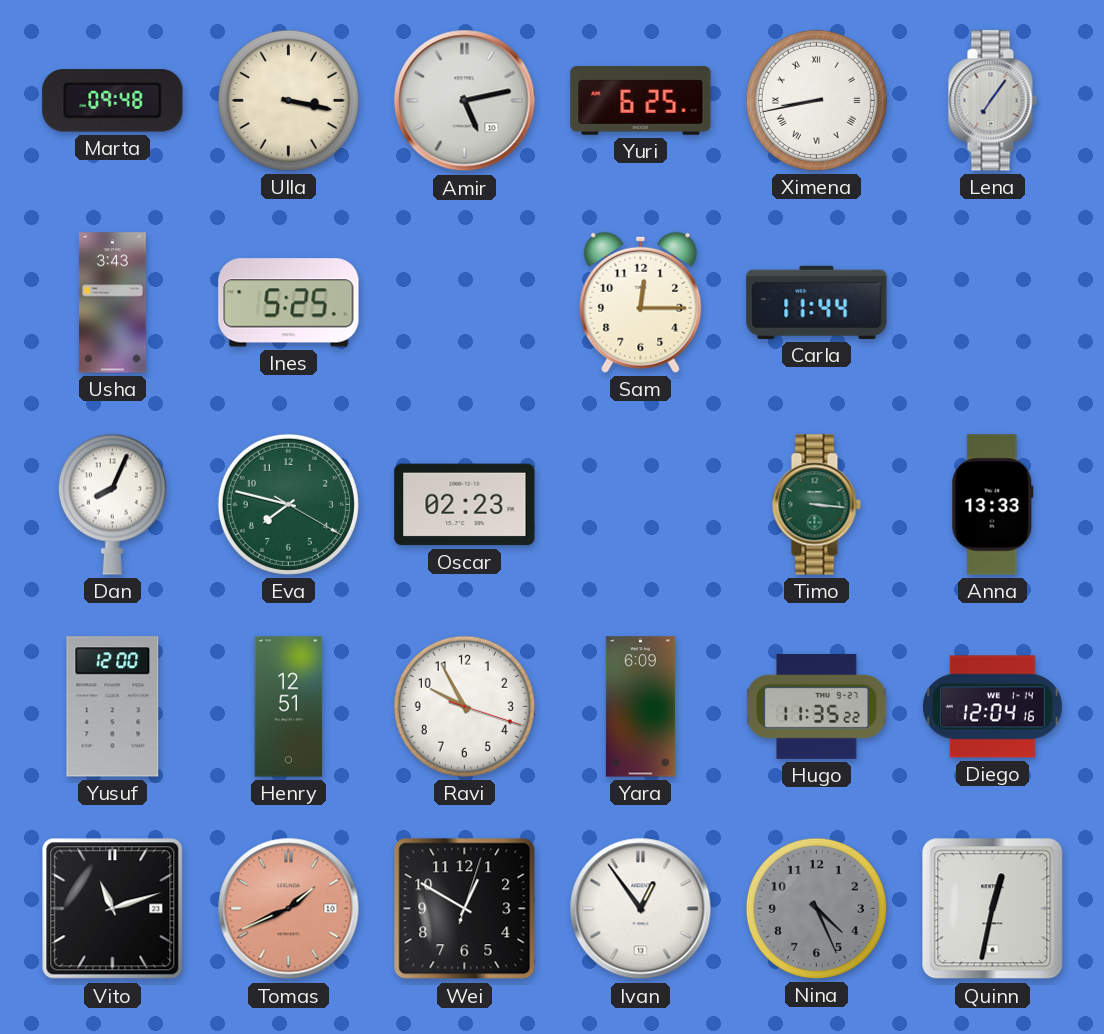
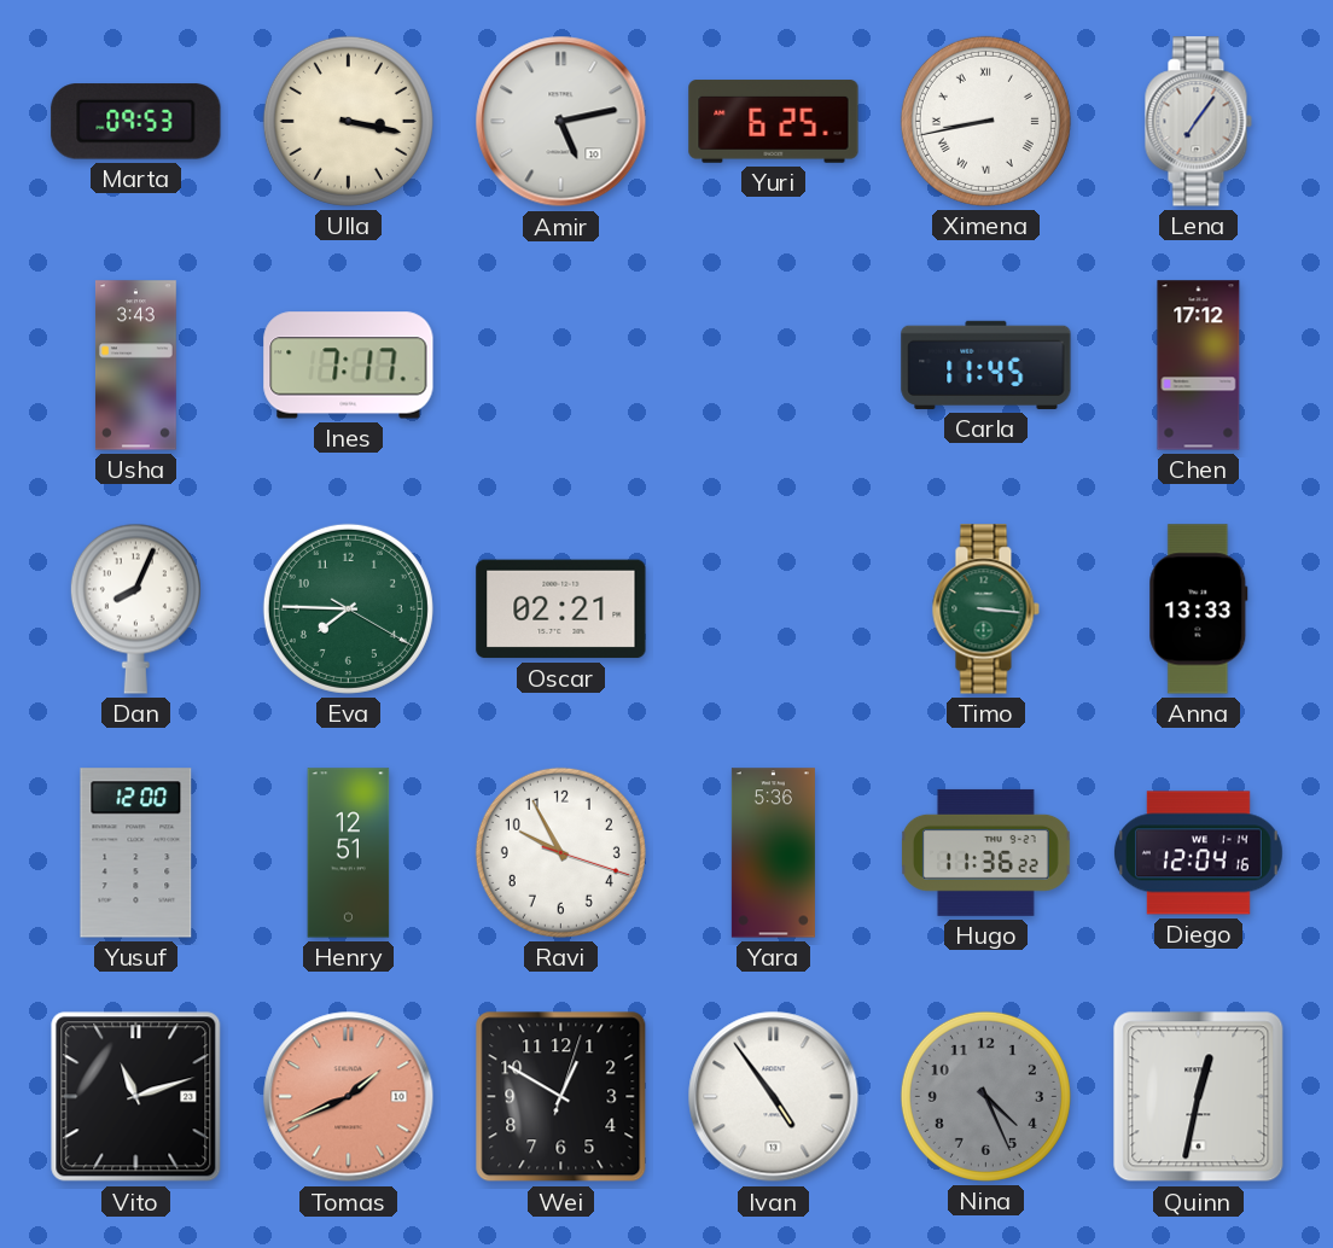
Marta: 09:48 -> 09:53
Ines: 5:25 -> 7:17
Sam: 12:15 -> none
Carla: 11:44 -> 11:45
Chen: none -> 17:12
Eva: 7:47 -> 7:45
Oscar: 02:23 -> 02:21
Yara: 6:09 -> 5:36
Hugo: 11:35 -> 11:36
Ivan: 12:54 -> 4:54
